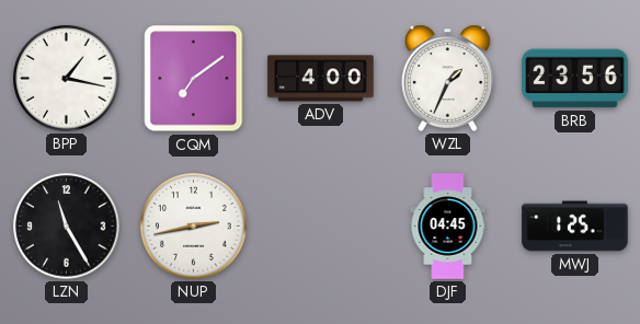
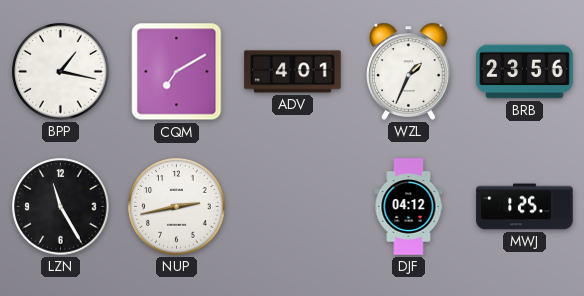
CQM: 7:09 -> 7:10
ADV: 4:00 -> 4:01
DJF: 04:45 -> 04:12
